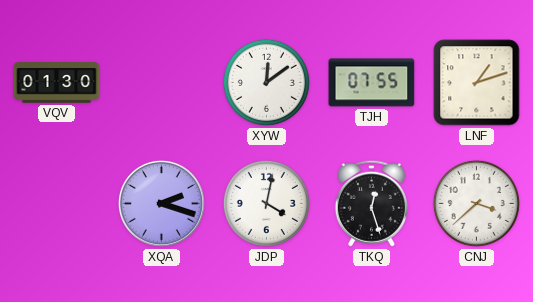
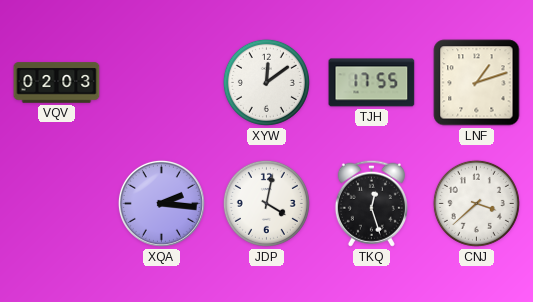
VQV: 01:30 -> 02:03
TJH: 07:55 -> 17:55
XQA: 2:18 -> 2:16
